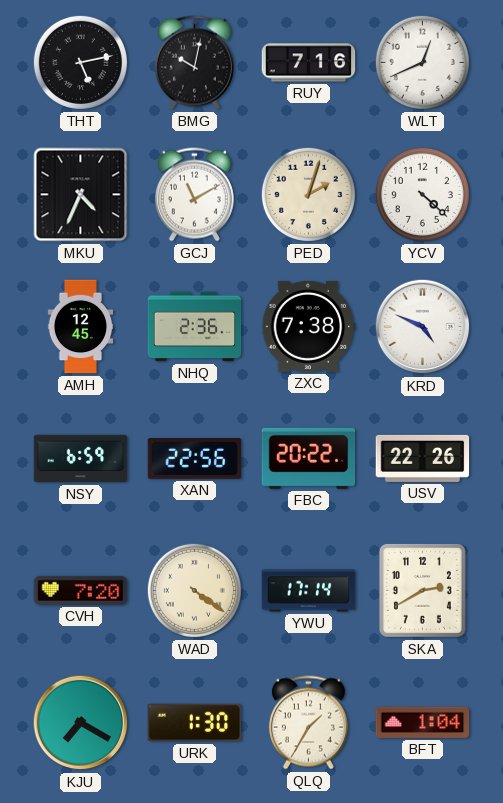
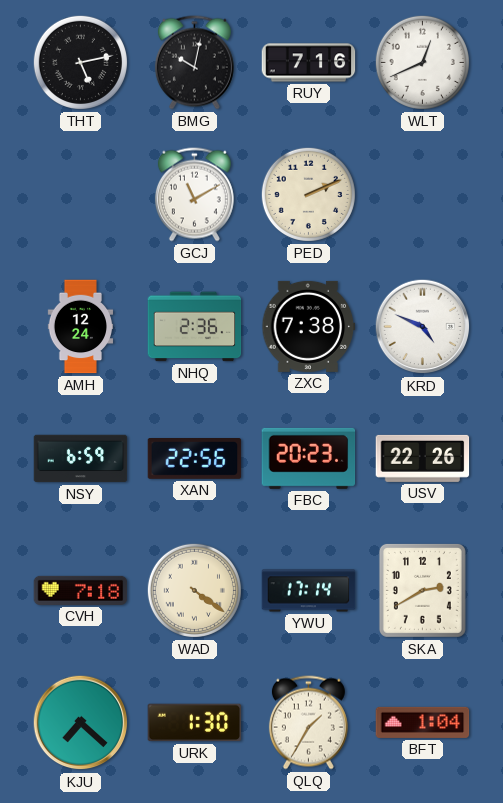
MKU: 4:34 -> none
PED: 2:03 -> 2:11
YCV: 4:22 -> none
AMH: 12:45 -> 12:24
FBC: 20:22 -> 20:23
CVH: 7:20 -> 7:18
KJU: 7:20 -> 7:22
